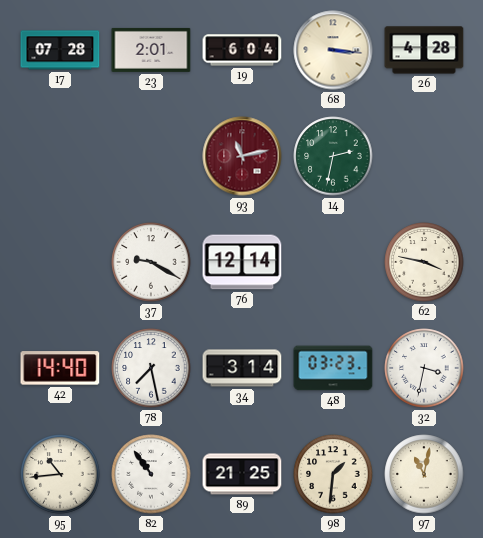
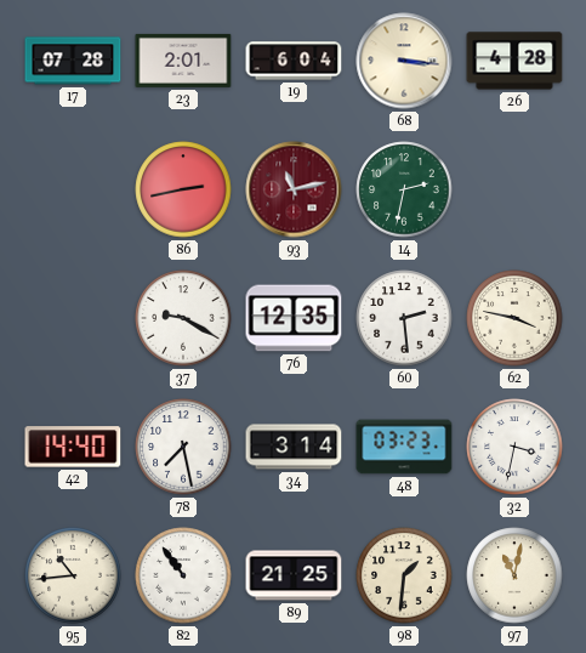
86: none -> 2:43
76: 12:14 -> 12:35
60: none -> 2:29
